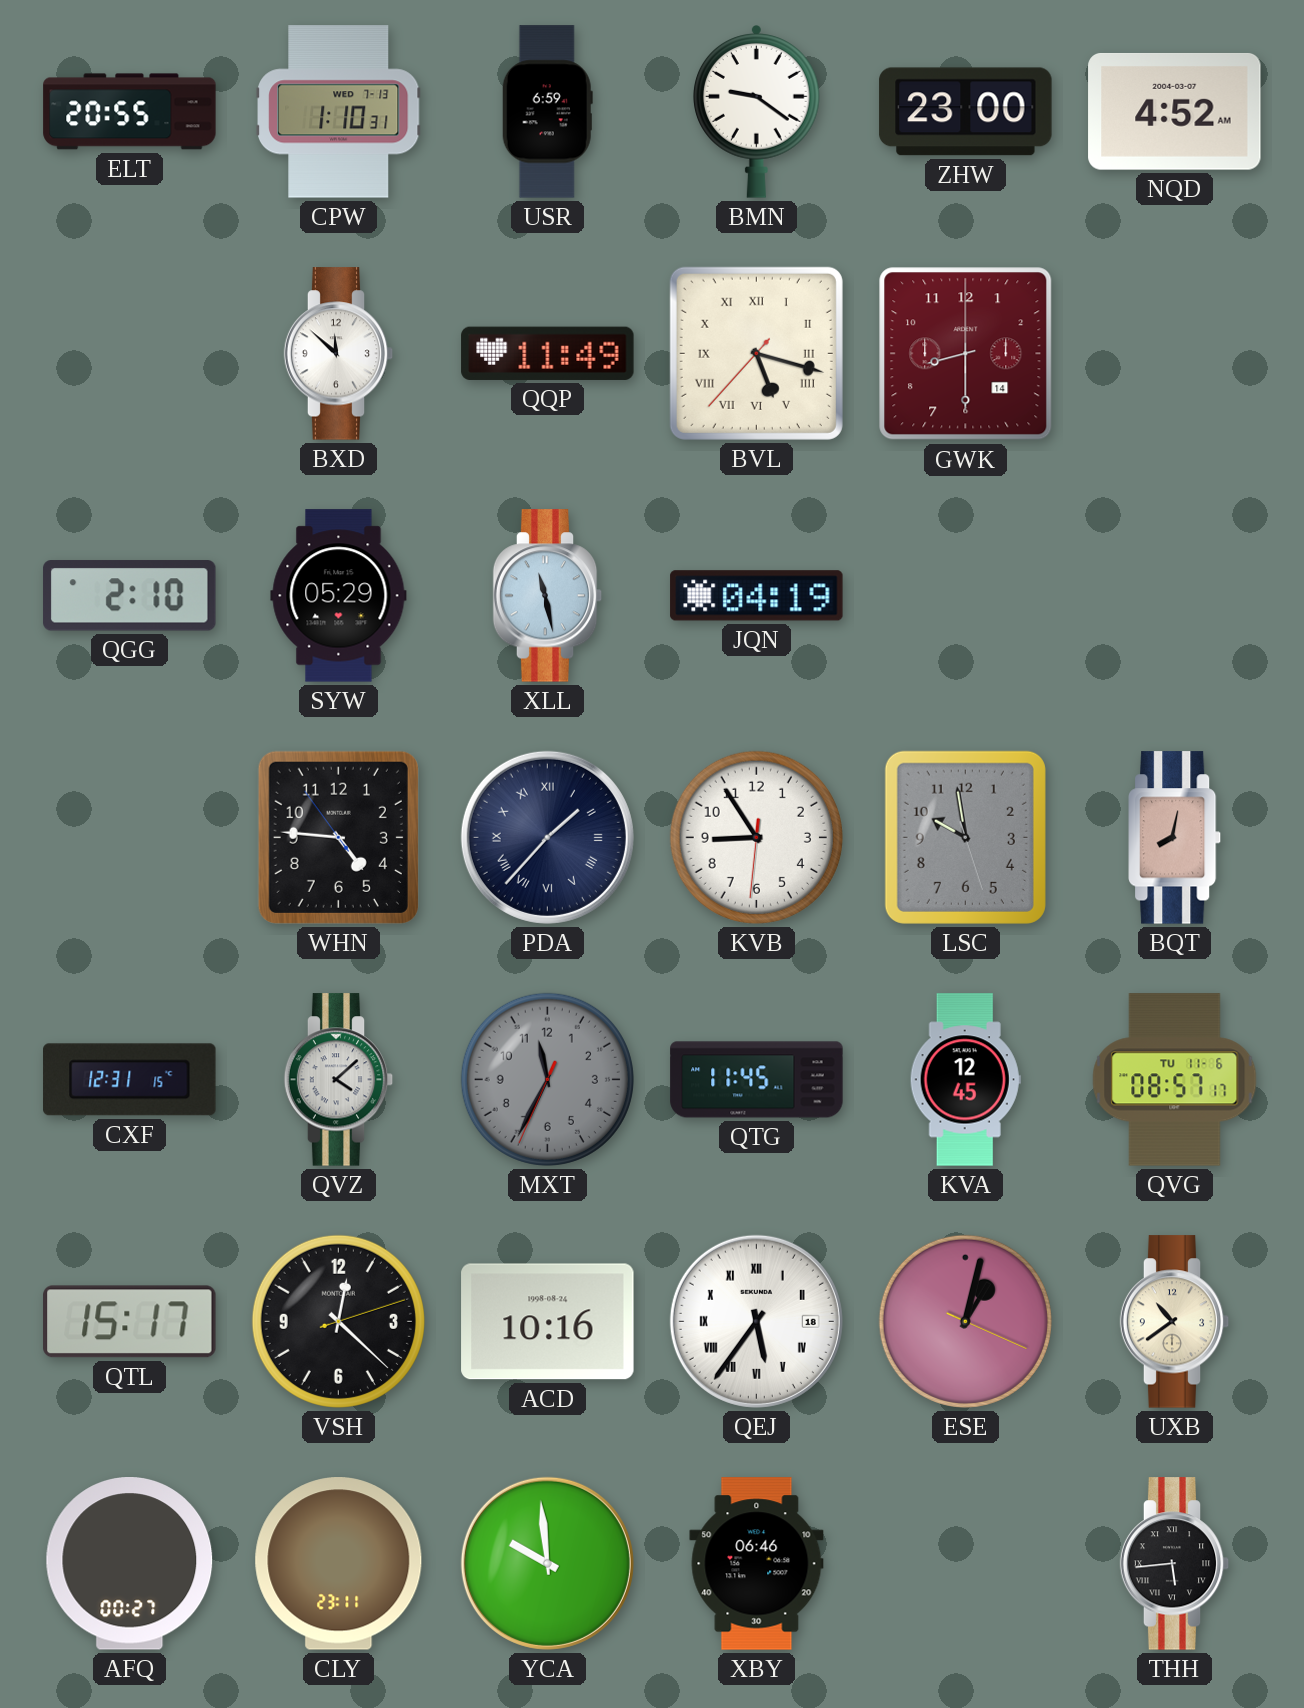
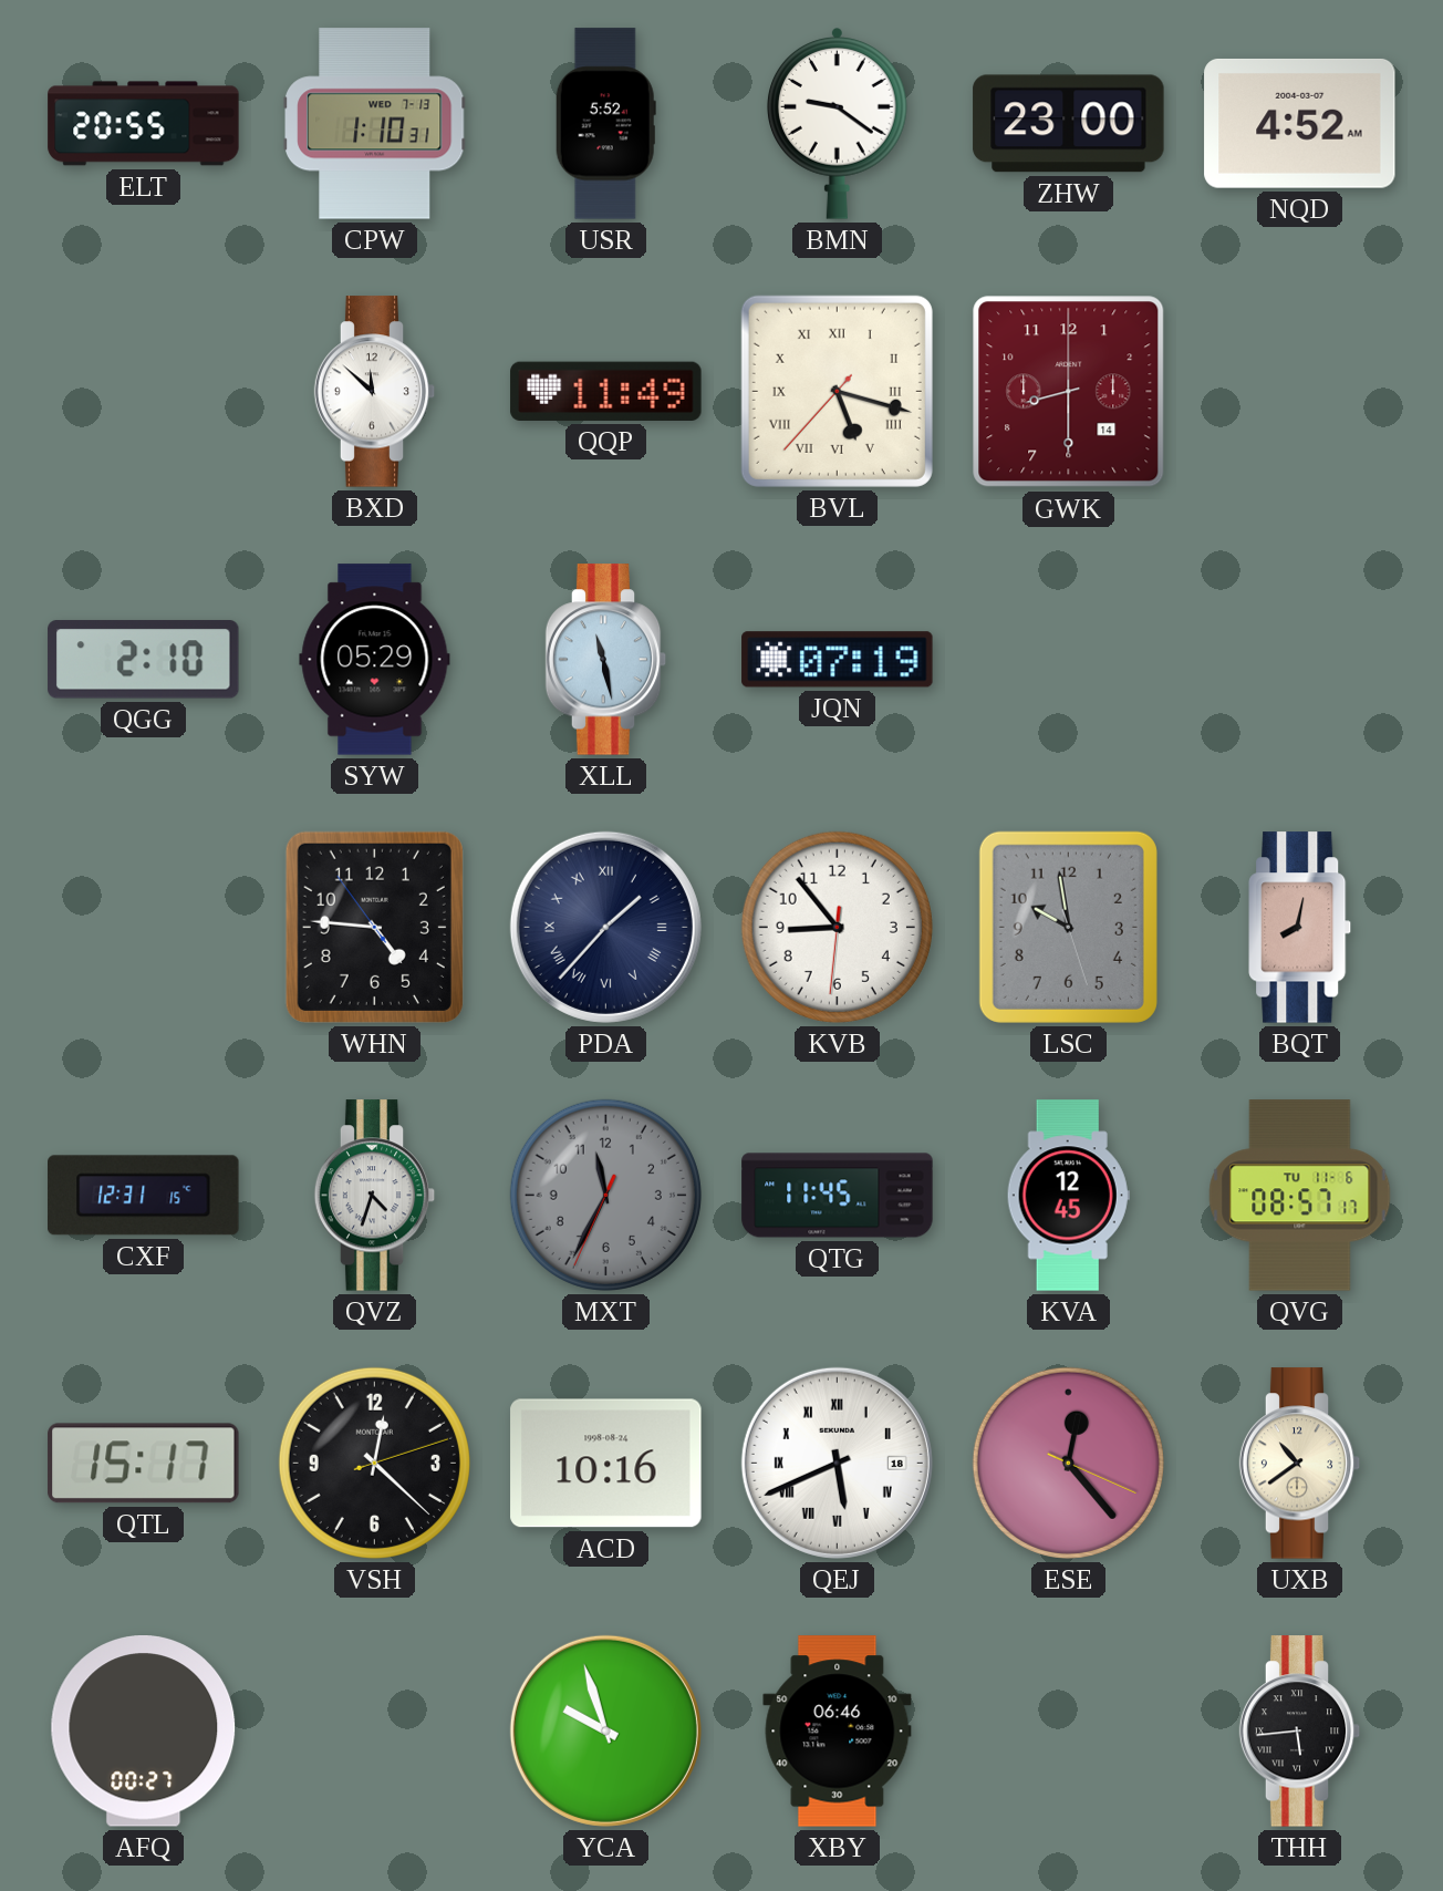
USR: 6:59 -> 5:52
JQN: 04:19 -> 07:19
KVB: 8:54 -> 8:53
QVZ: 4:08 -> 4:33
QEJ: 5:36 -> 5:41
ESE: 1:02 -> 12:23
CLY: 23:11 -> none
YCA: 9:59 -> 9:57
